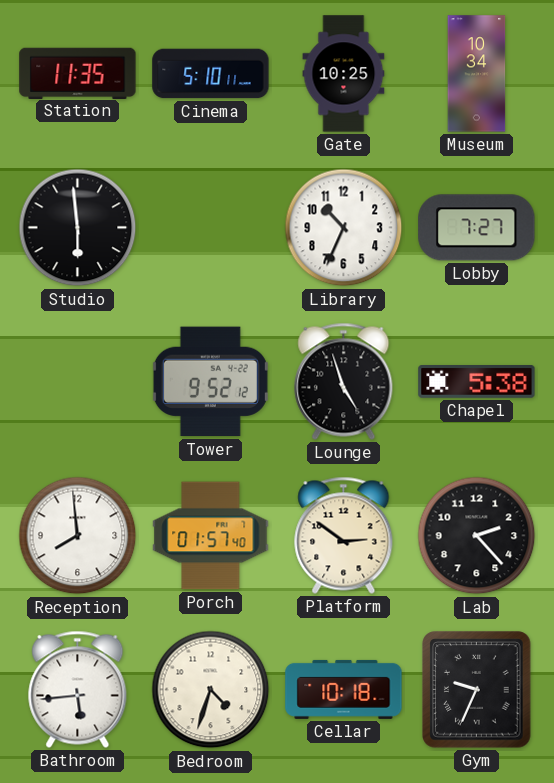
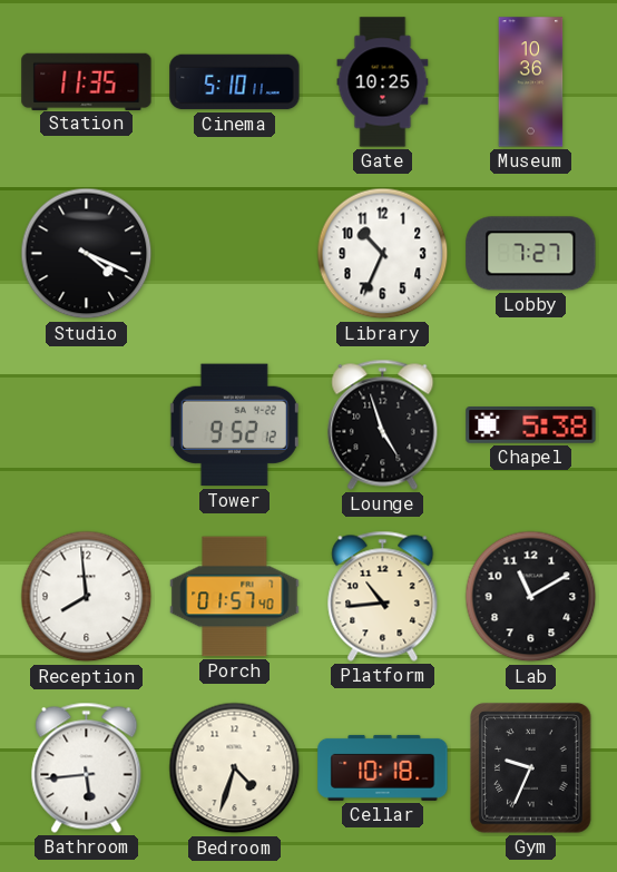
Museum: 10:34 -> 10:36
Studio: 5:59 -> 4:19
Platform: 2:51 -> 10:44
Lab: 2:23 -> 11:10
